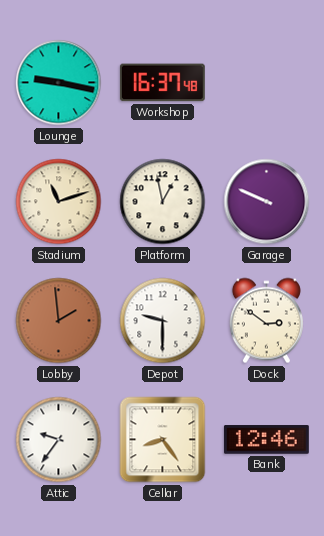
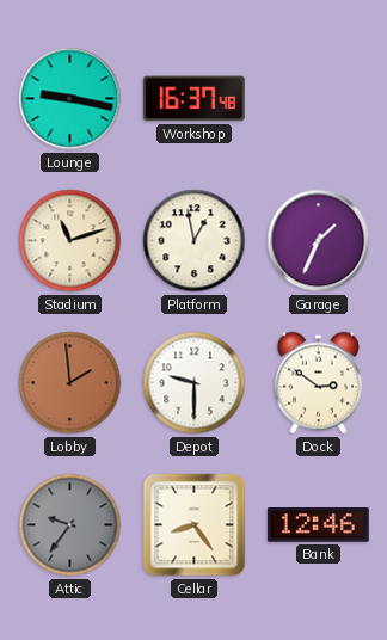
Garage: 9:49 -> 1:34
Attic dial: white -> grey
